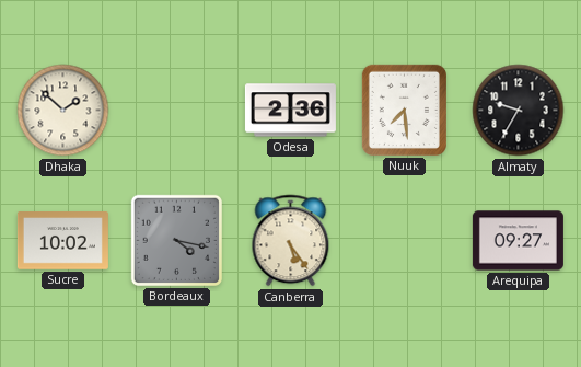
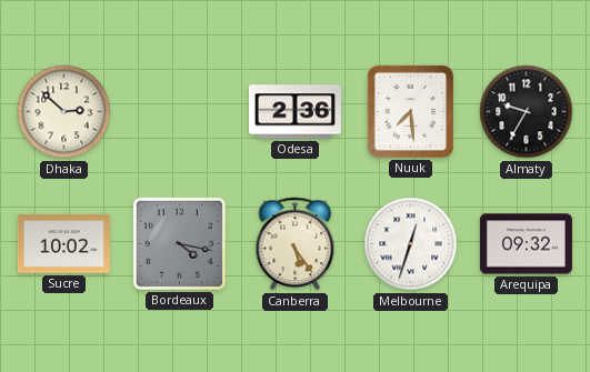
Dhaka: 1:52 -> 2:52
Melbourne: none -> 12:33
Arequipa: 09:27 -> 09:32
